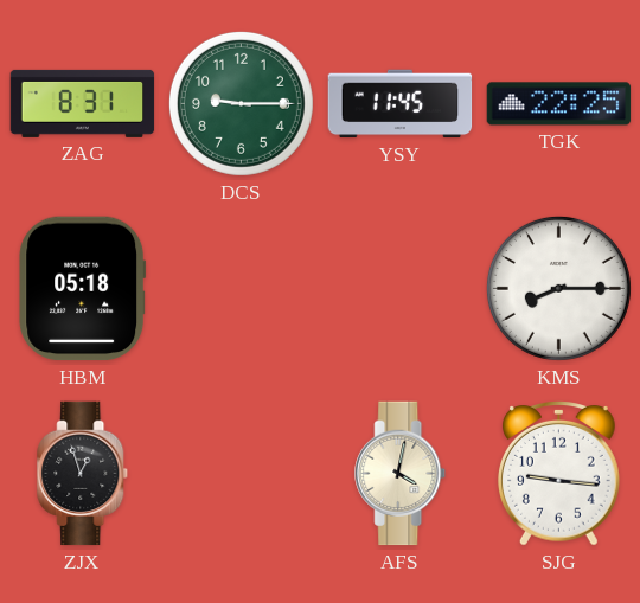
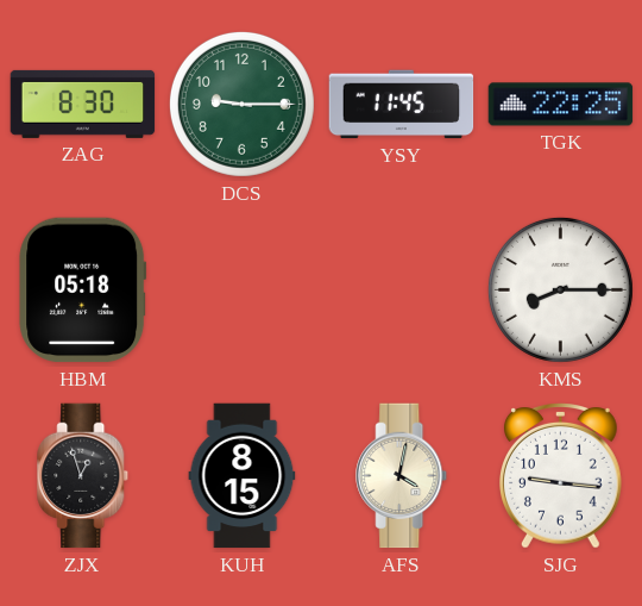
ZAG: 8:31 -> 8:30
KUH: none -> 8:15
